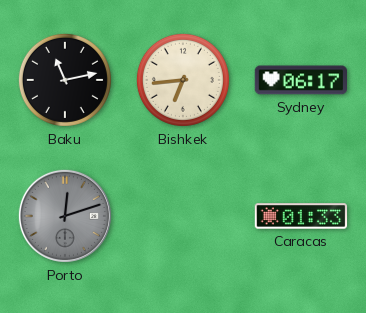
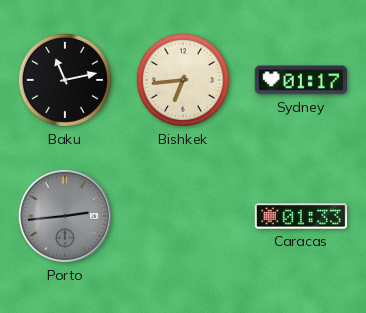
Sydney: 06:17 -> 01:17
Porto: 12:12 -> 2:44
